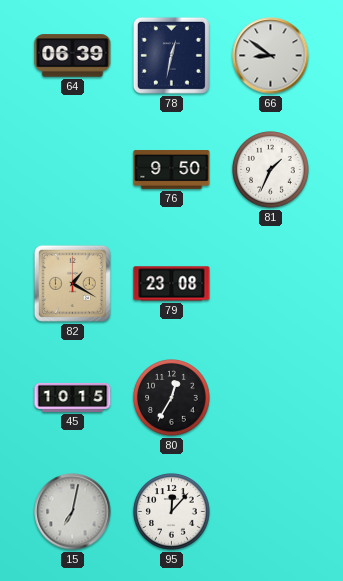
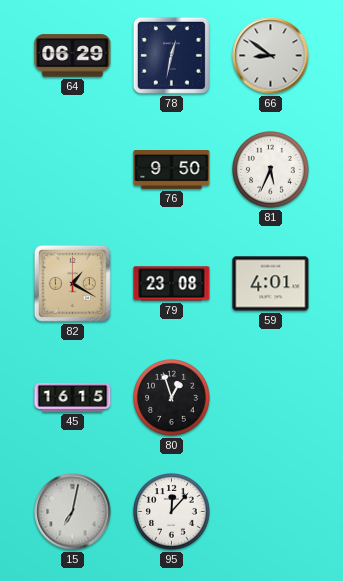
64: 06:39 -> 06:29
81: 1:34 -> 5:34
59: none -> 4:01
45: 10:15 -> 16:15
80: 12:35 -> 12:57
